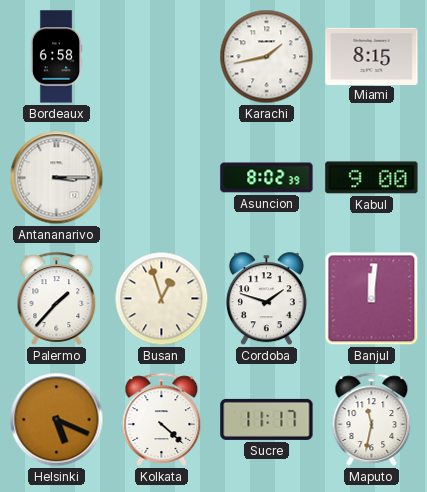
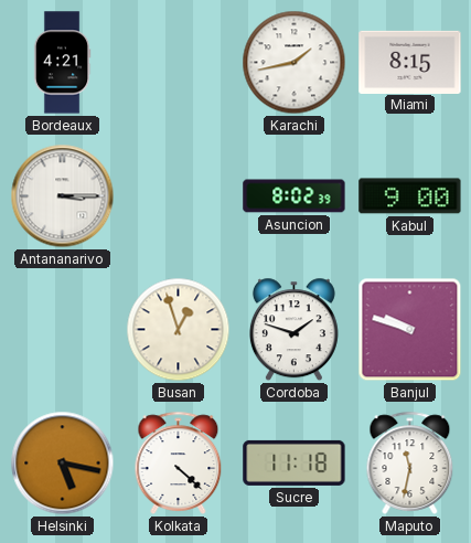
Bordeaux: 6:58 -> 4:21
Palermo: 1:37 -> none
Banjul: 12:01 -> 9:48
Helsinki: 5:19 -> 5:17
Sucre: 11:17 -> 11:18
